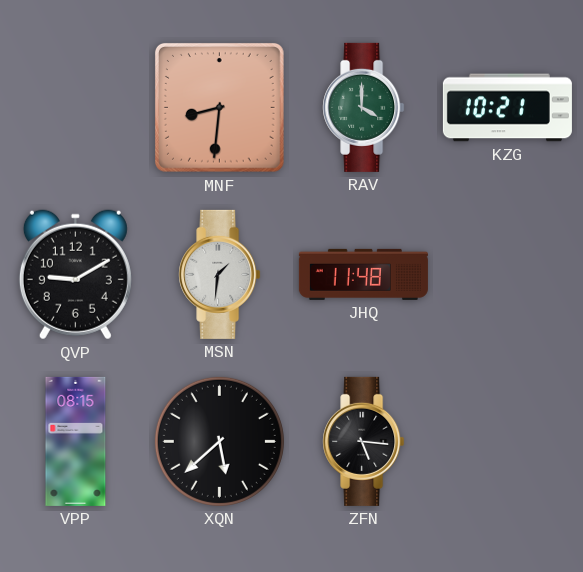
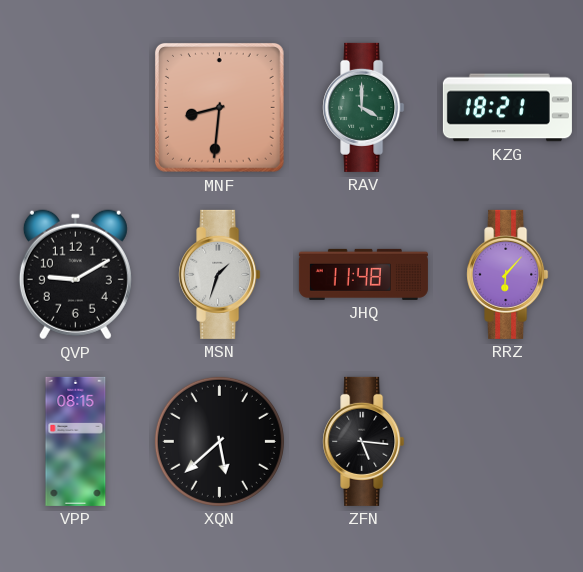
KZG: 10:21 -> 18:21
MSN: 1:31 -> 1:33
RRZ: none -> 6:07
